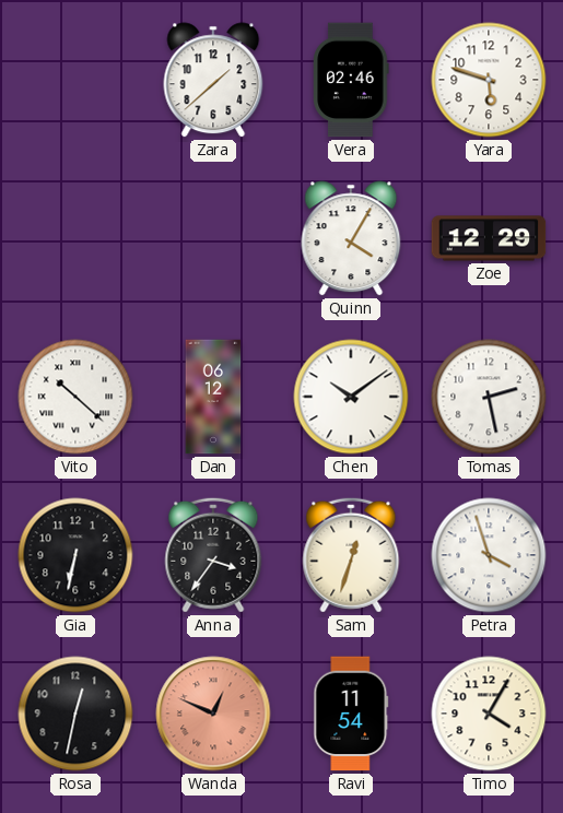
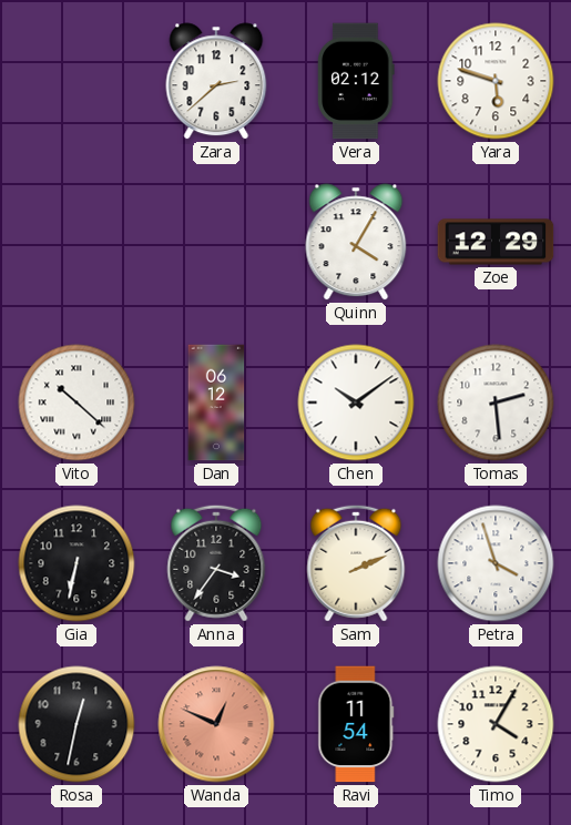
Zara: 1:38 -> 2:38
Vera: 02:46 -> 02:12
Tomas: 2:28 -> 2:29
Sam: 12:33 -> 2:11
